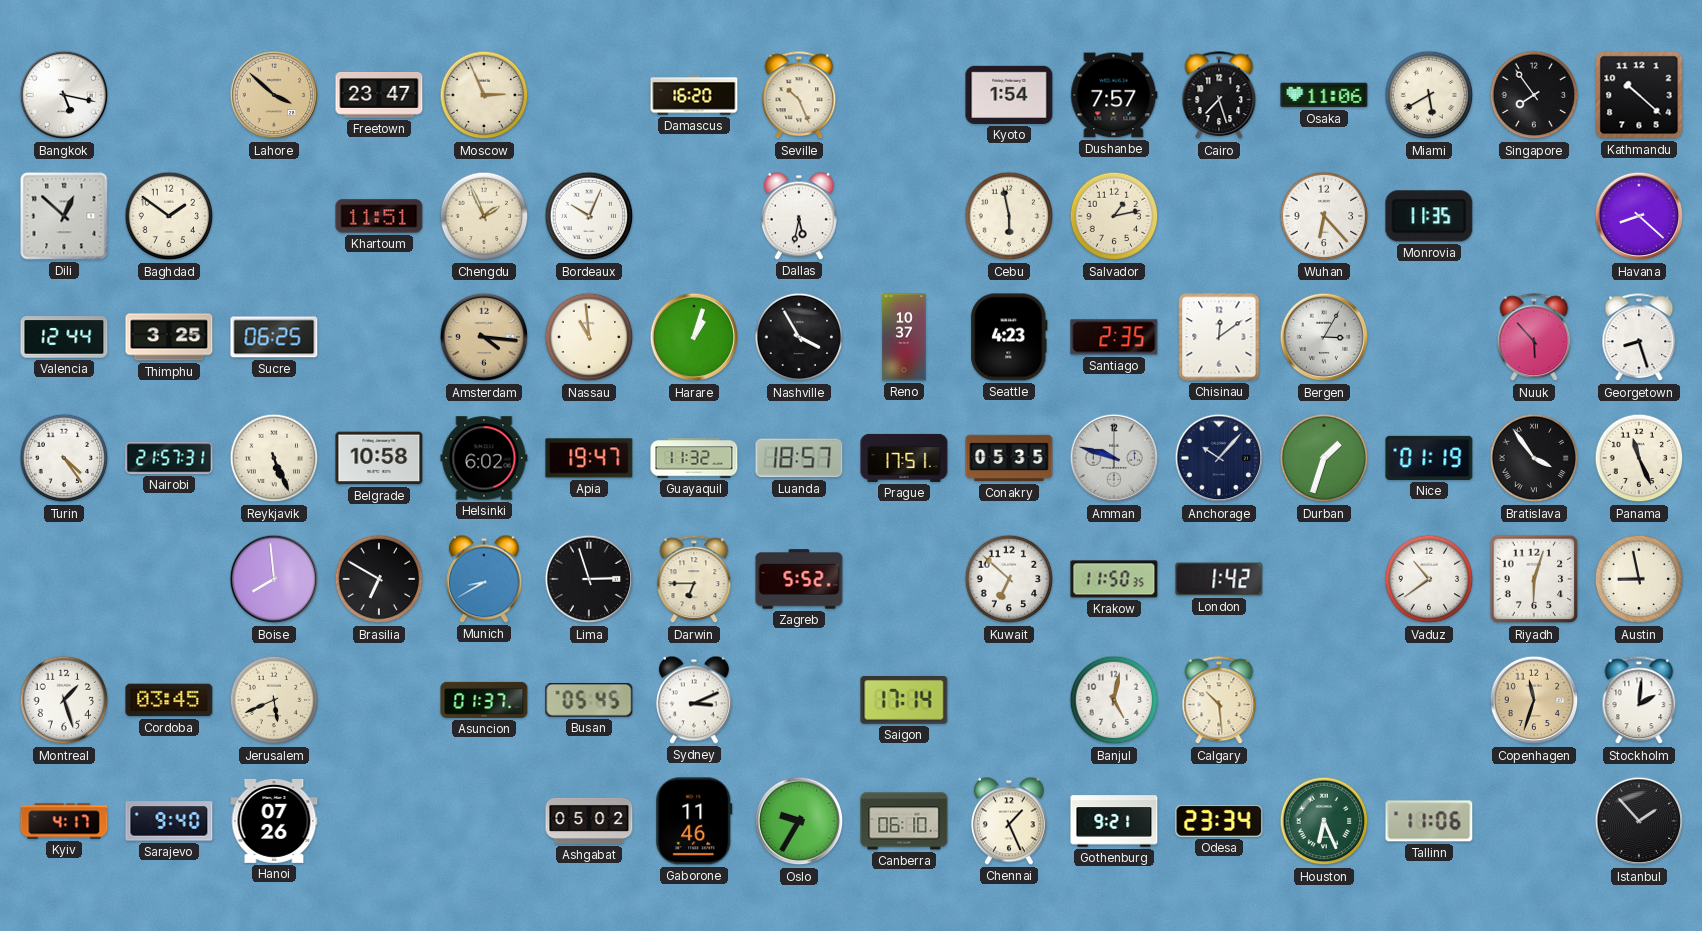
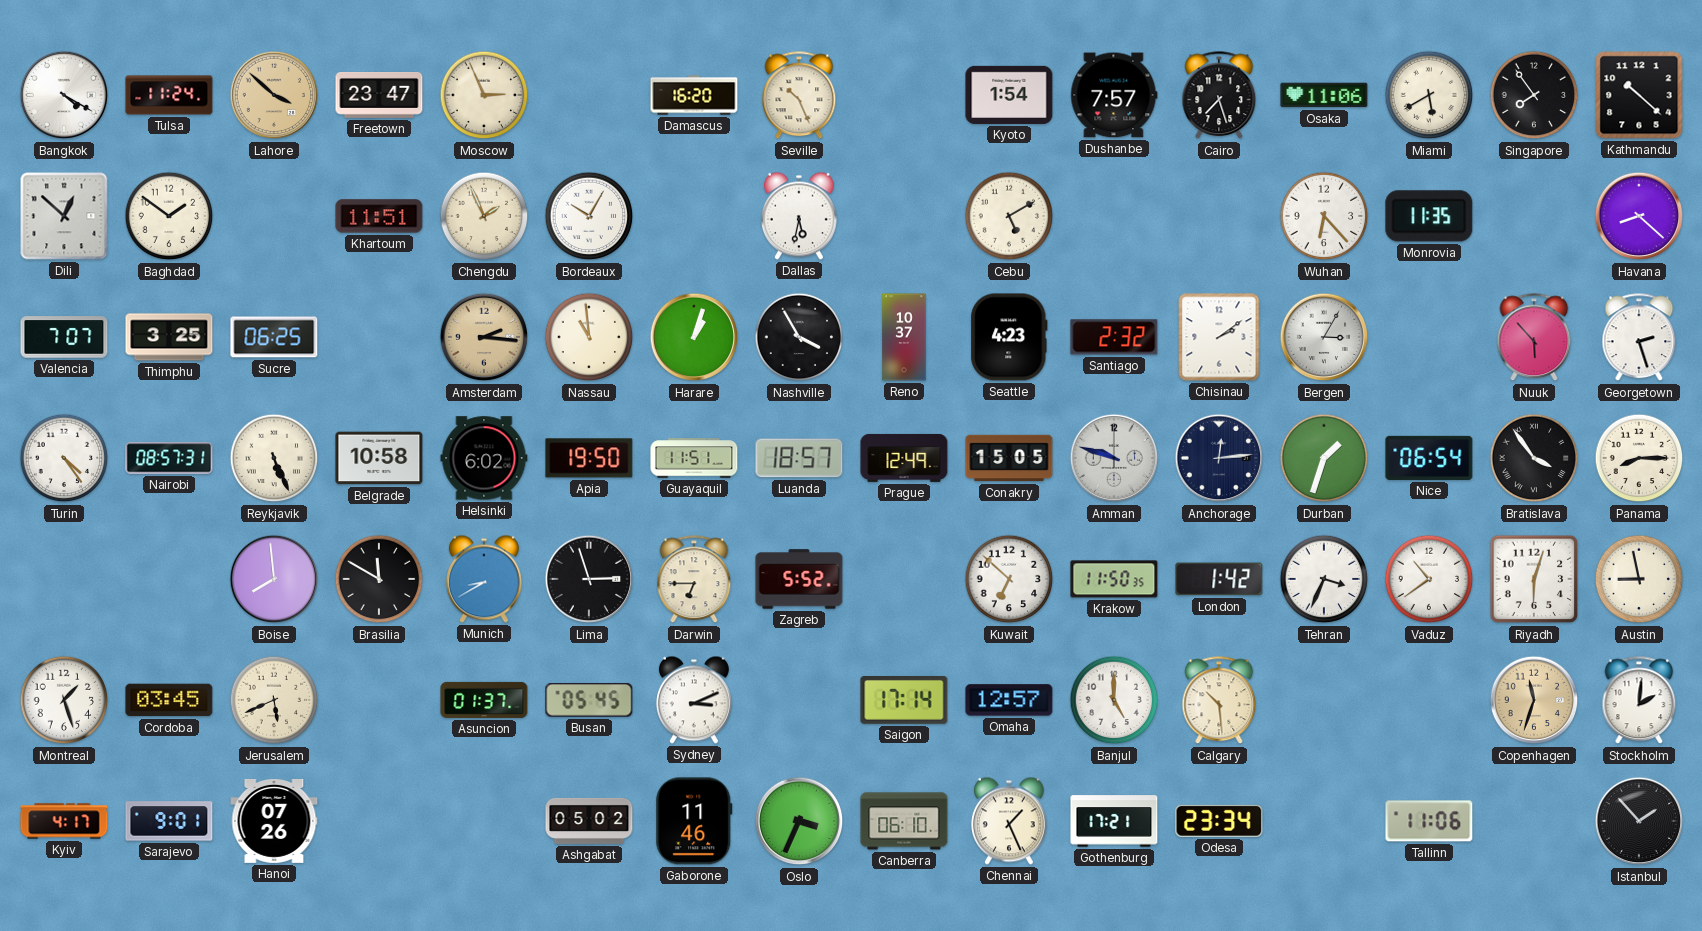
Bangkok: 5:17 -> 4:20
Tulsa: none -> 11:24
Bordeaux: 10:04 -> 10:05
Cebu: 5:58 -> 5:10
Salvador: 1:13 -> none
Valencia: 12:44 -> 7:07
Amsterdam: 4:16 -> 2:16
Santiago: 2:35 -> 2:32
Chisinau: 12:09 -> 2:09
Georgetown: 8:27 -> 2:27
Nairobi: 21:57 -> 08:57
Apia: 19:47 -> 19:50
Guayaquil: 11:32 -> 11:51
Prague: 17:51 -> 12:49
Conakry: 05:35 -> 15:05
Anchorage: 10:07 -> 12:14
Nice: 01:19 -> 06:54
Panama: 11:26 -> 8:15
Brasilia: 6:50 -> 11:50
Tehran: none -> 3:34
Omaha: none -> 12:57
Banjul: 5:02 -> 5:00
Sarajevo: 9:40 -> 9:01
Oslo: 9:35 -> 3:34
Gothenburg: 9:21 -> 17:21
Houston: 6:26 -> none
